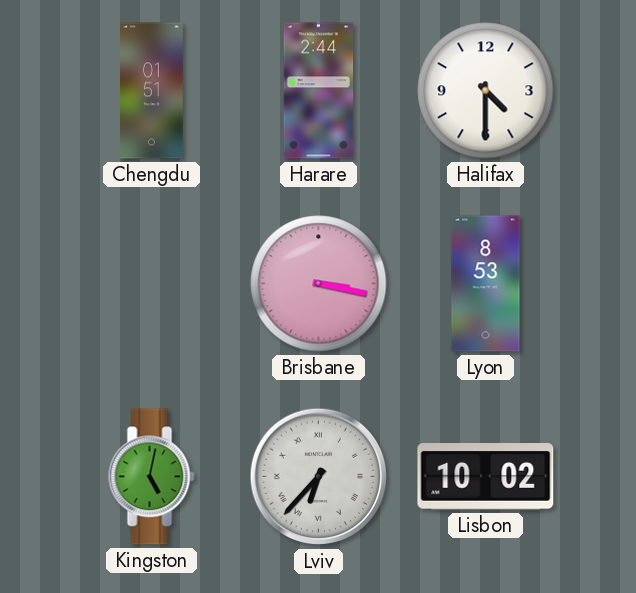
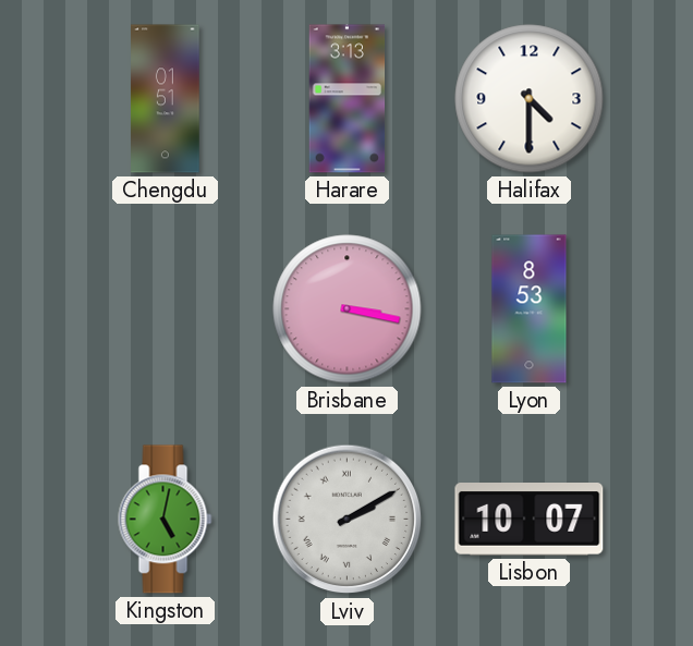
Harare: 2:44 -> 3:13
Lviv: 6:37 -> 2:10
Lisbon: 10:02 -> 10:07
